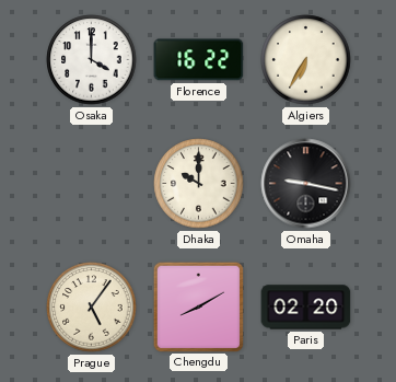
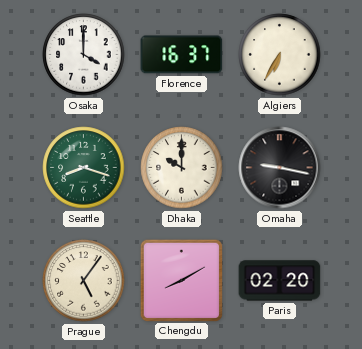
Florence: 16:22 -> 16:37
Seattle: none -> 8:18
